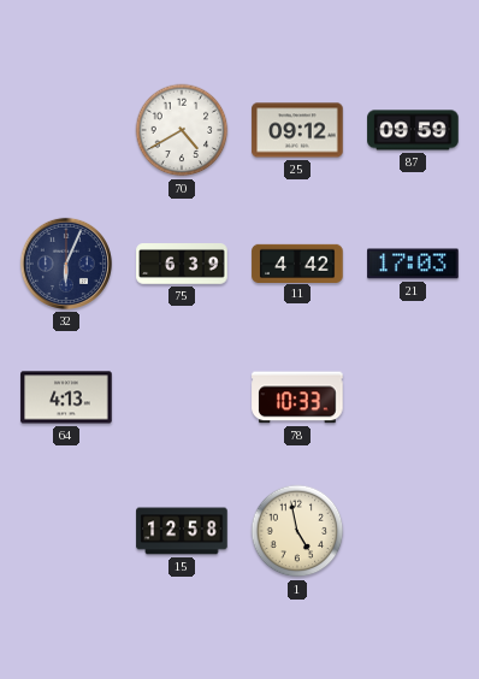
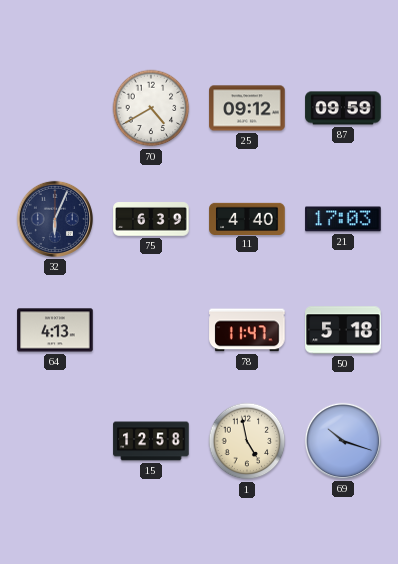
11: 4:42 -> 4:40
78: 10:33 -> 11:47
50: none -> 5:18
69: none -> 10:18
